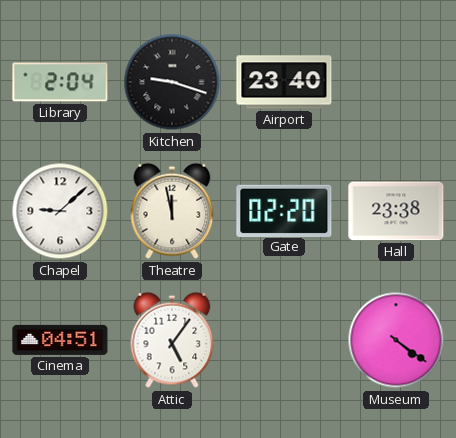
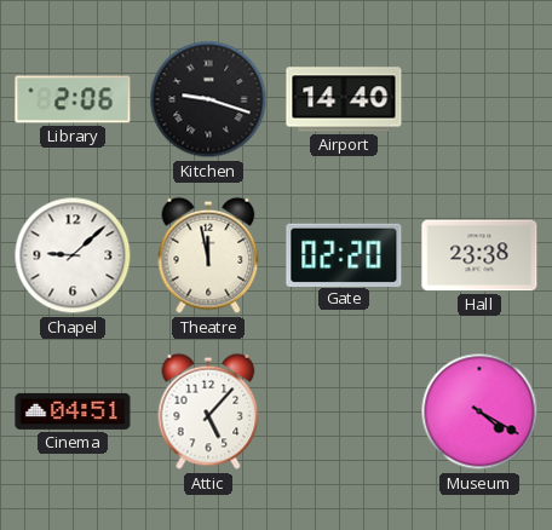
Library: 2:04 -> 2:06
Airport: 23:40 -> 14:40
Attic: 5:06 -> 5:07
Museum: 4:21 -> 4:20
